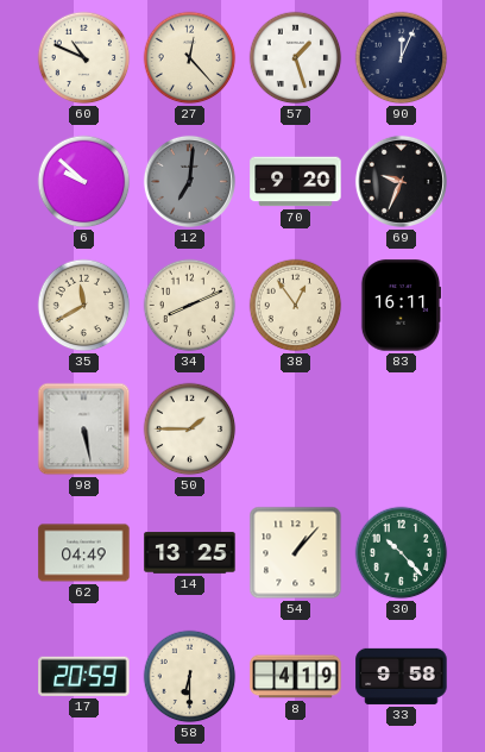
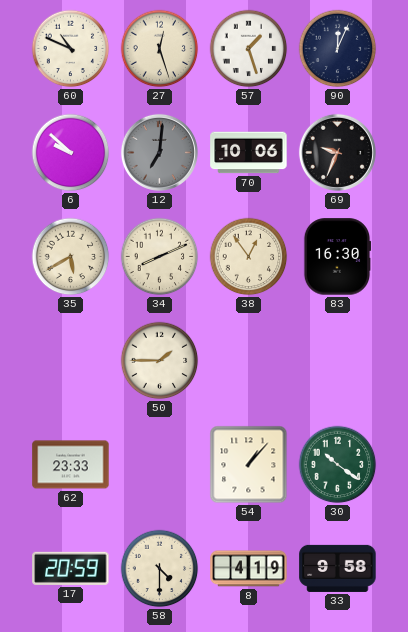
27: 12:23 -> 12:27
70: 9:20 -> 10:06
35: 11:40 -> 5:40
83: 16:11 -> 16:30
98: 5:28 -> none
62: 04:49 -> 23:33
14: 13:25 -> none
30: 10:23 -> 10:21
58: 6:30 -> 4:30
